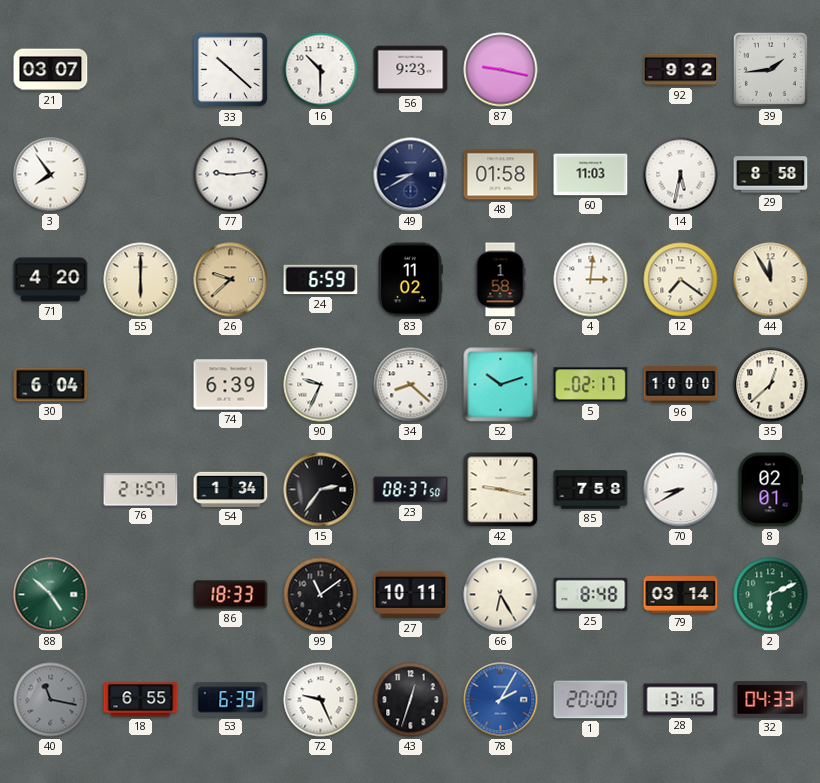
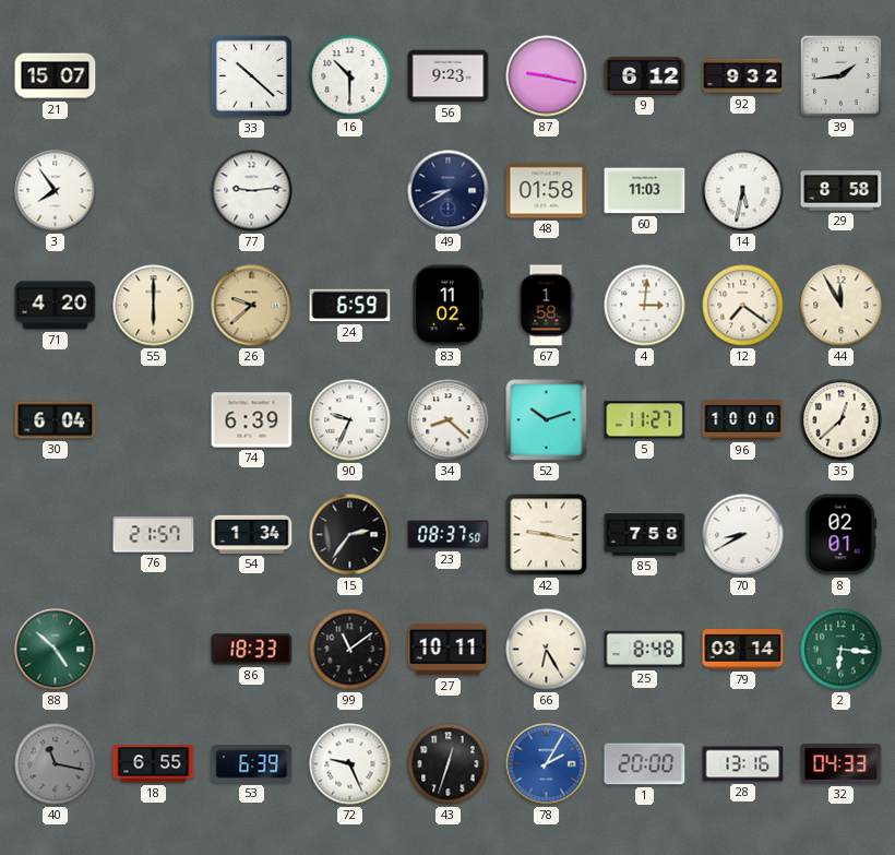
21: 03:07 -> 15:07
9: none -> 6:12
5: 02:17 -> 11:27
2: 6:11 -> 6:16
